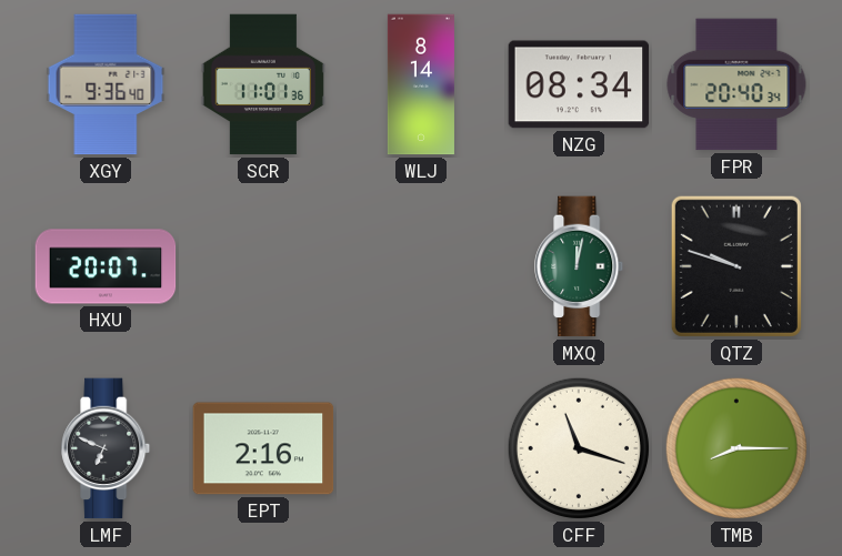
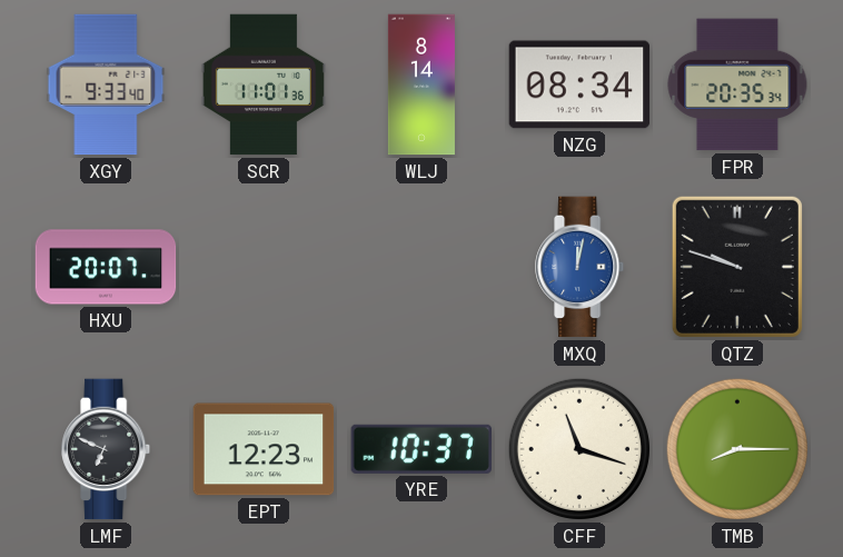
XGY: 9:36 -> 9:33
FPR: 20:40 -> 20:35
MXQ dial: green -> blue
EPT: 2:16 -> 12:23
YRE: none -> 10:37
